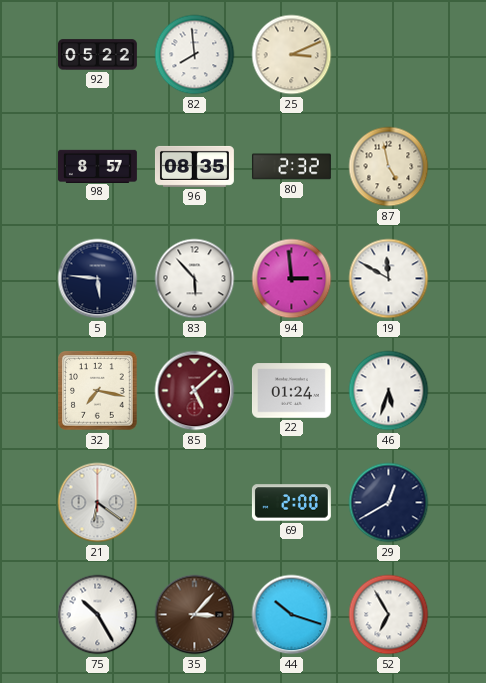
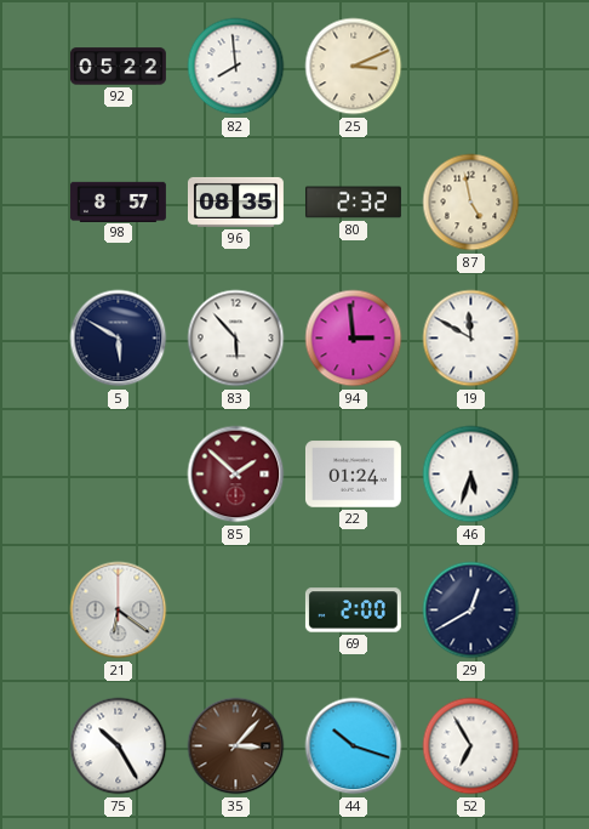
5: 5:46 -> 5:50
32: 7:17 -> none
85: 5:08 -> 1:52
